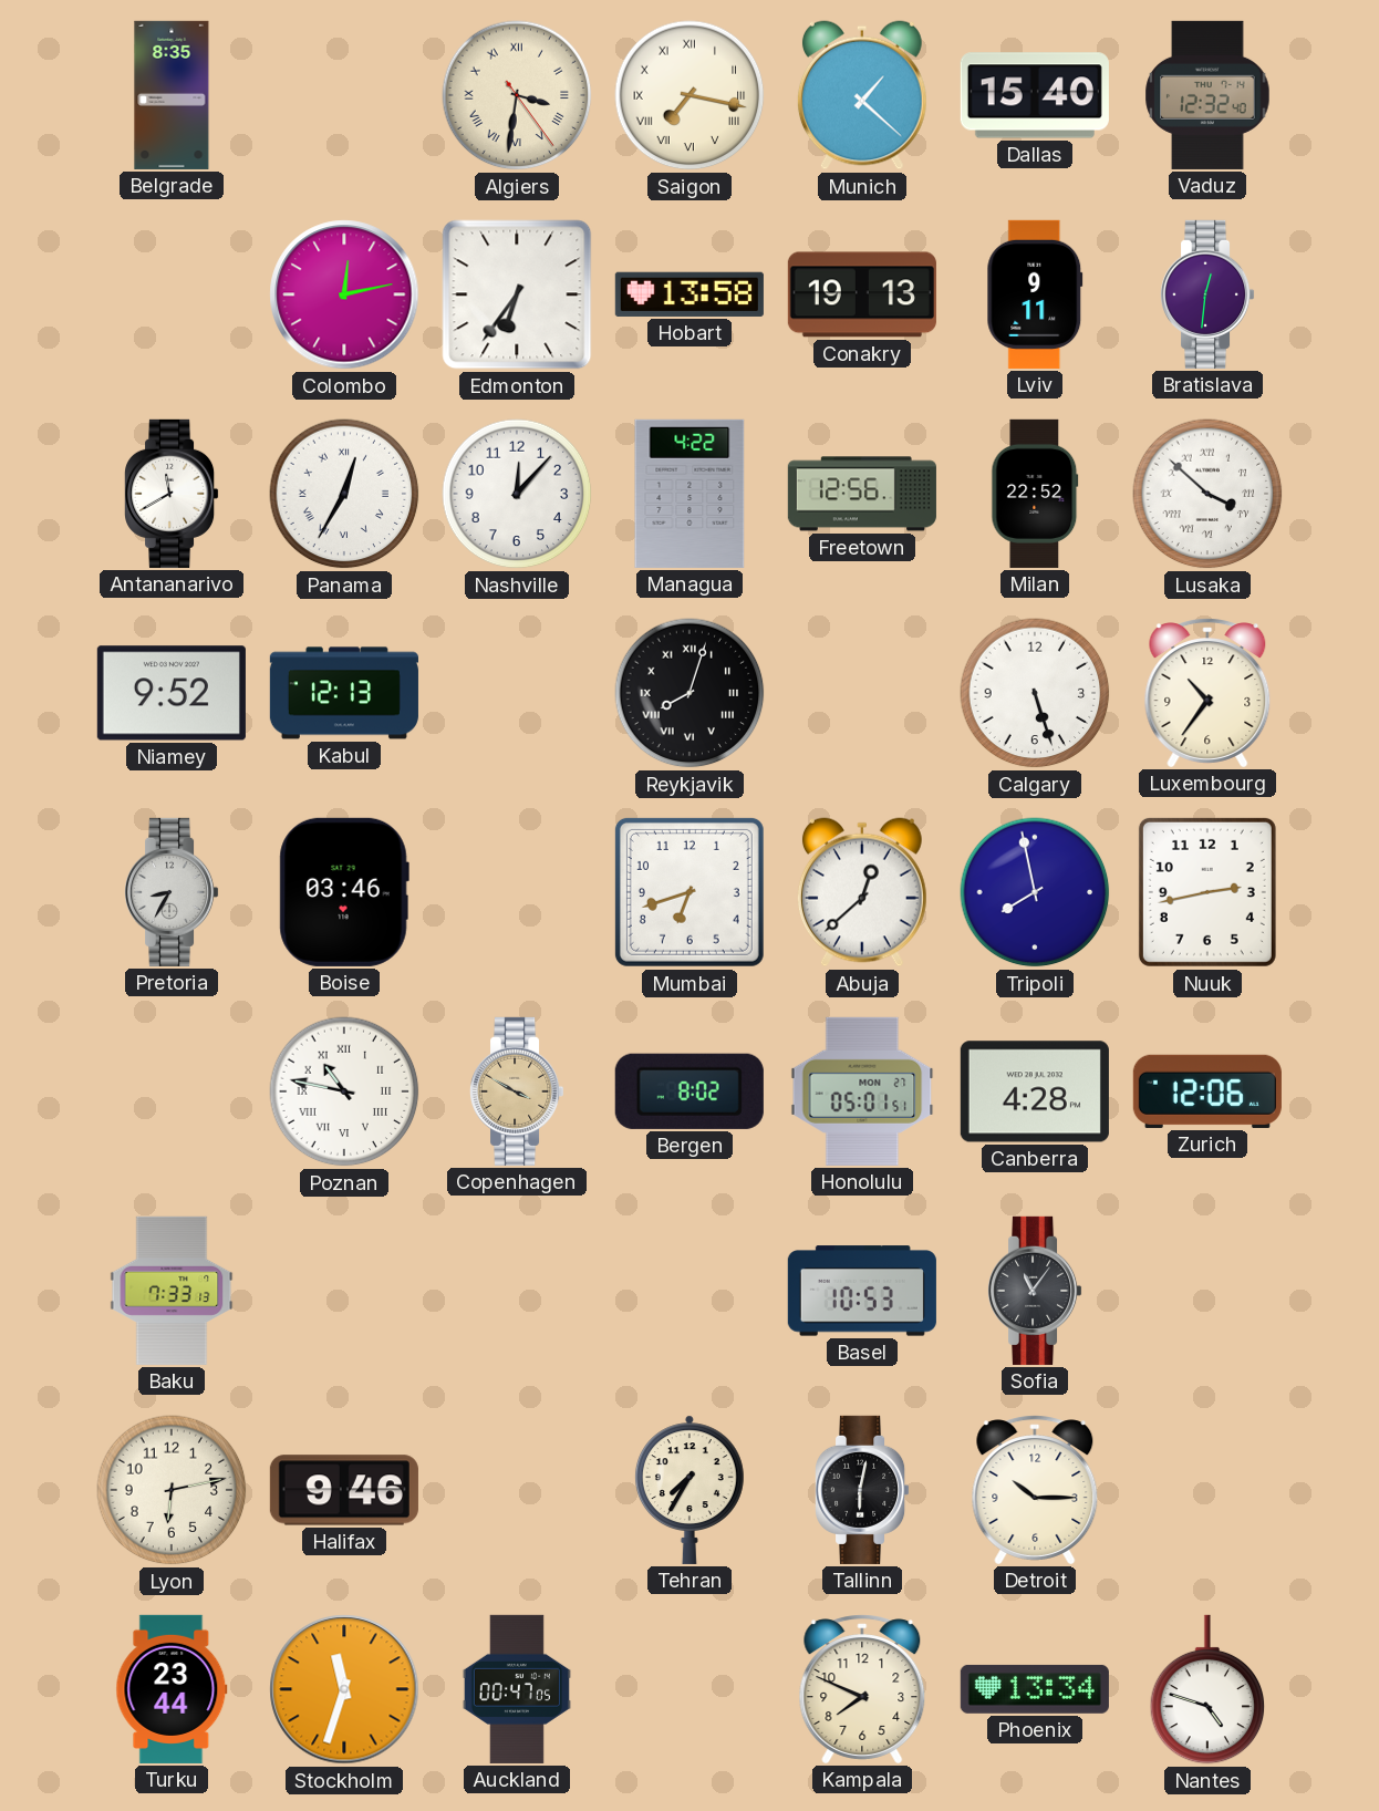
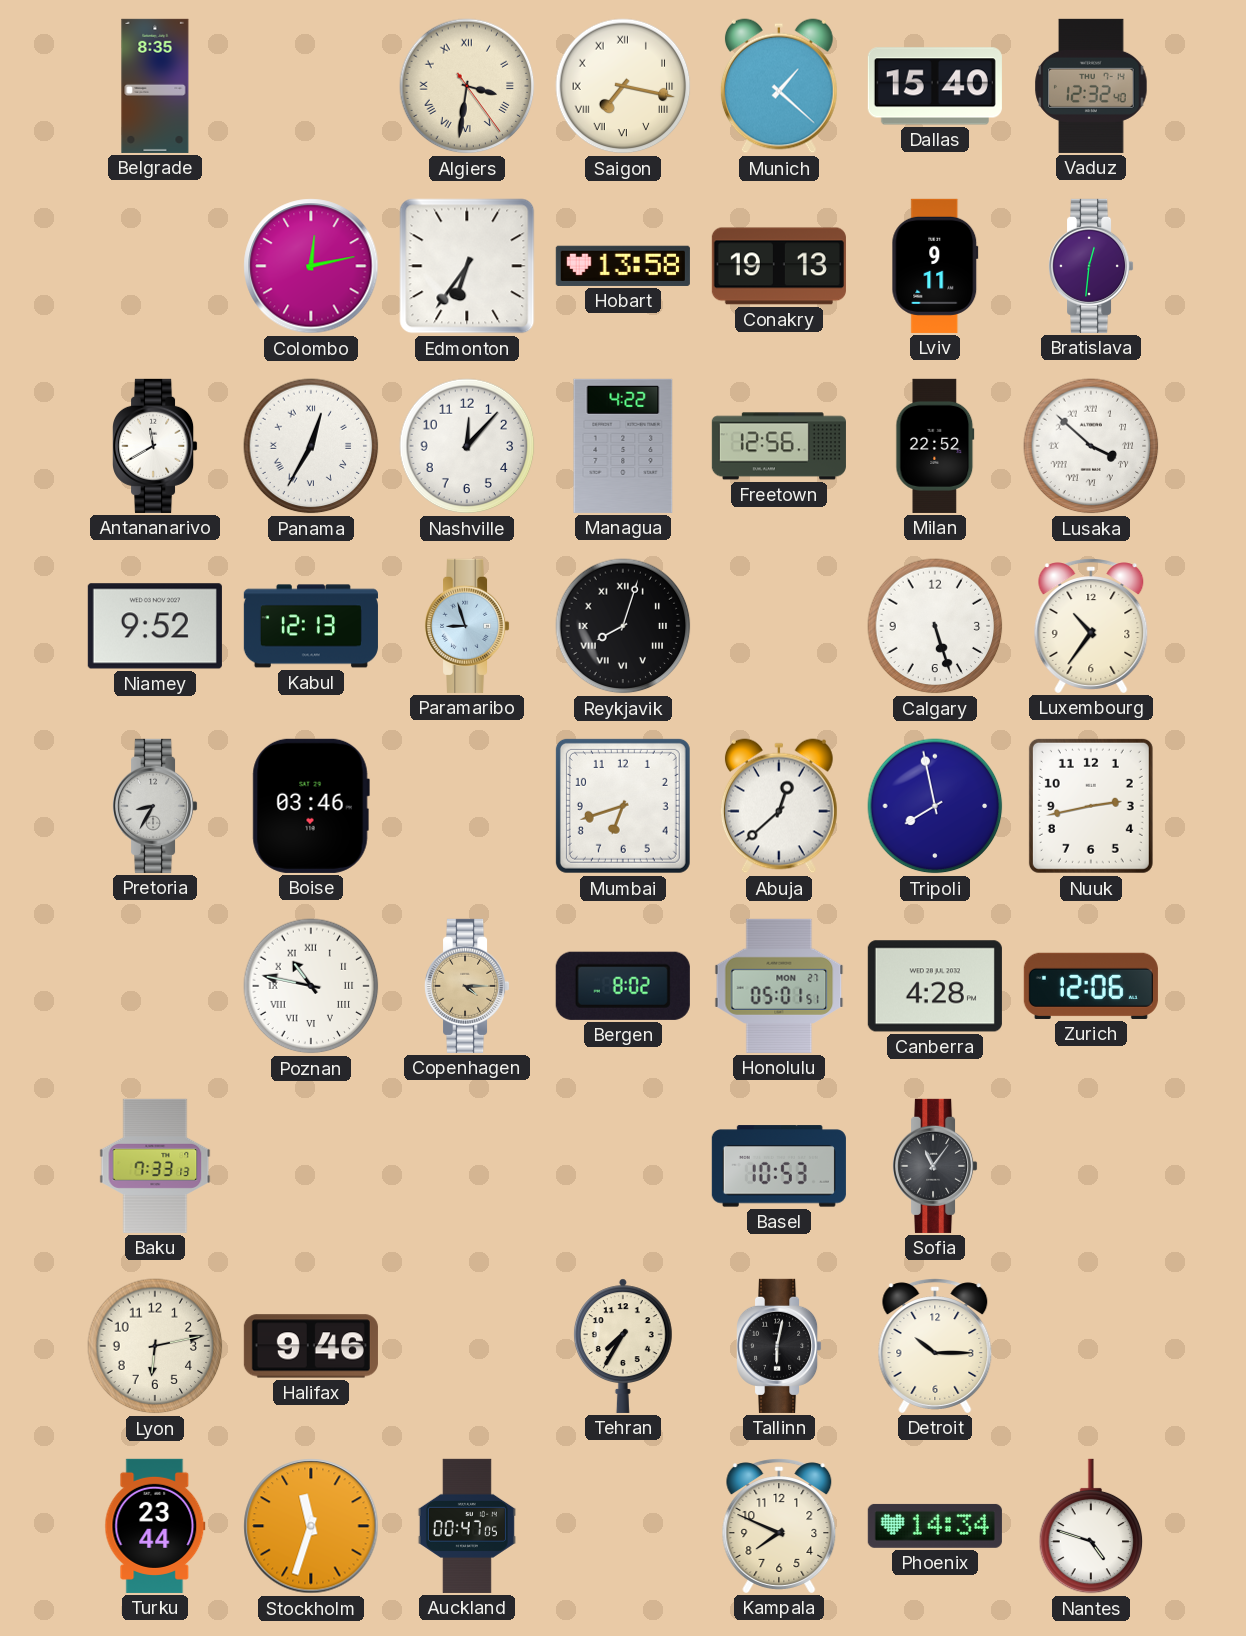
Paramaribo: none -> 8:57
Copenhagen: 3:50 -> 4:15
Phoenix: 13:34 -> 14:34
